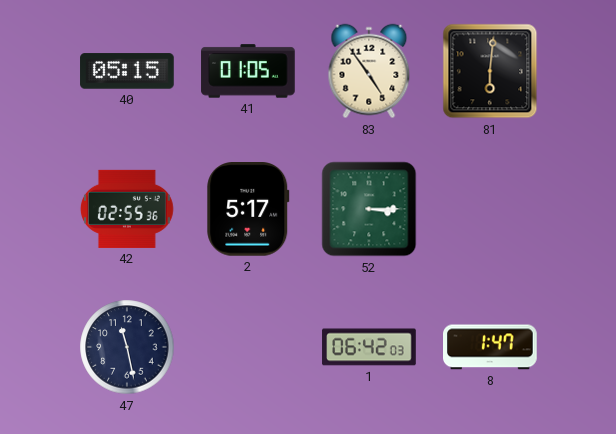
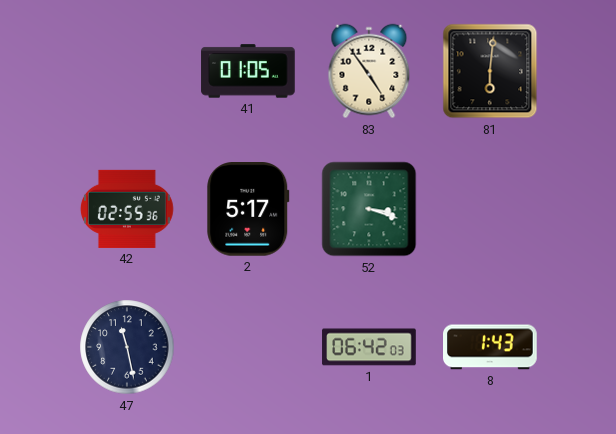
40: 05:15 -> none
52: 3:15 -> 3:18
8: 1:47 -> 1:43
